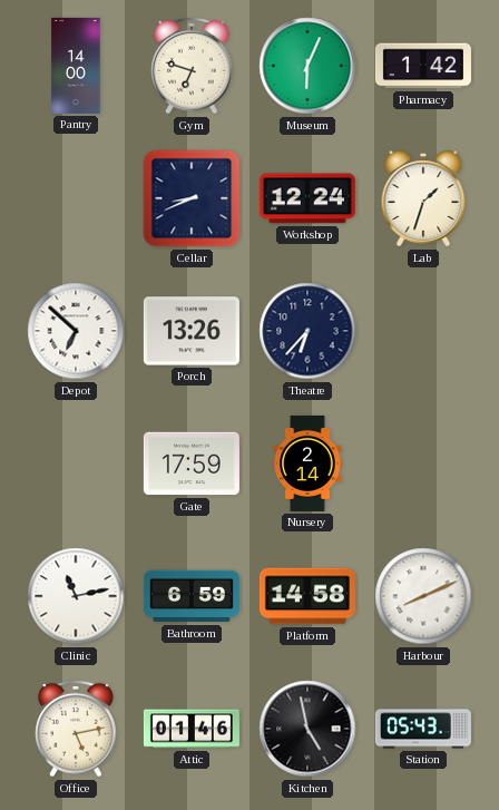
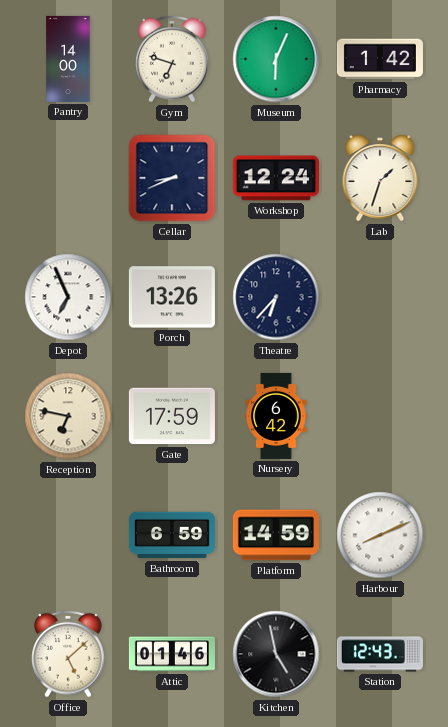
Depot: 6:52 -> 6:56
Reception: none -> 6:47
Nursery: 2:14 -> 6:42
Clinic: 11:13 -> none
Platform: 14:58 -> 14:59
Office: 5:13 -> 5:08
Station: 05:43 -> 12:43
